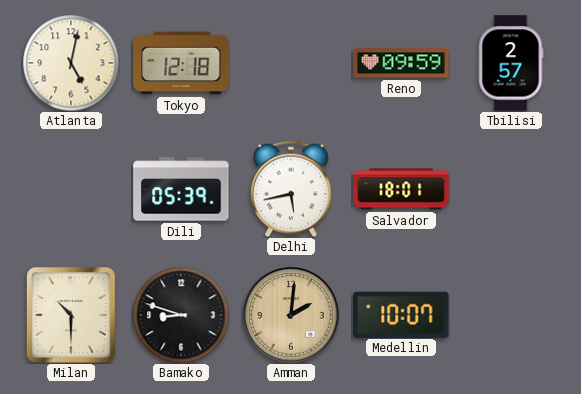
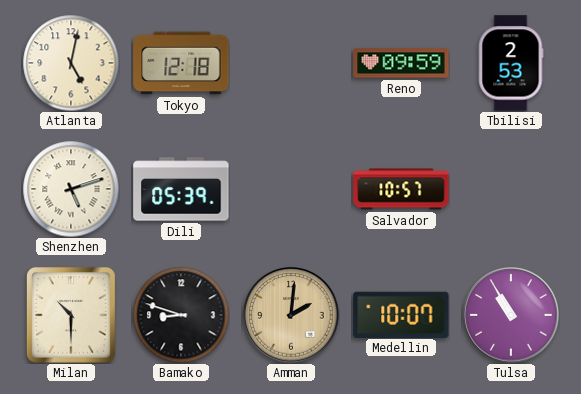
Tbilisi: 2:57 -> 2:53
Shenzhen: none -> 5:12
Delhi: 5:43 -> none
Salvador: 18:01 -> 10:57
Tulsa: none -> 10:55
